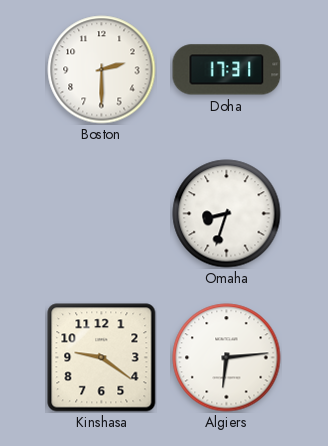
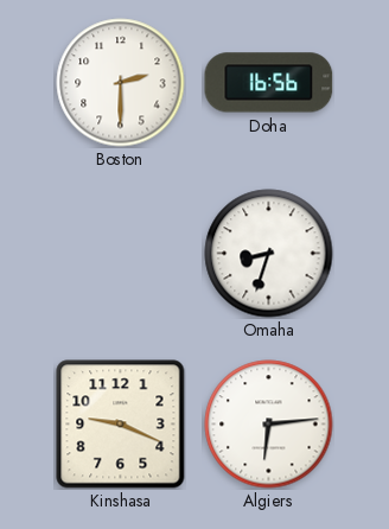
Doha: 17:31 -> 16:56
Kinshasa: 9:21 -> 9:19
